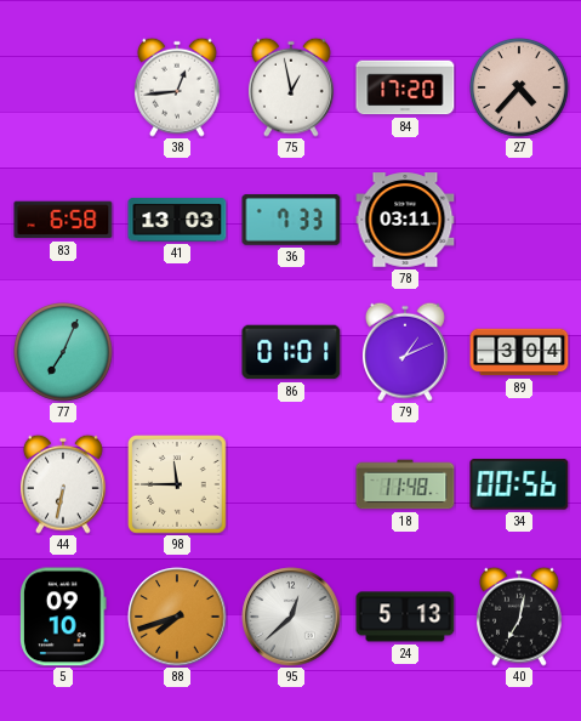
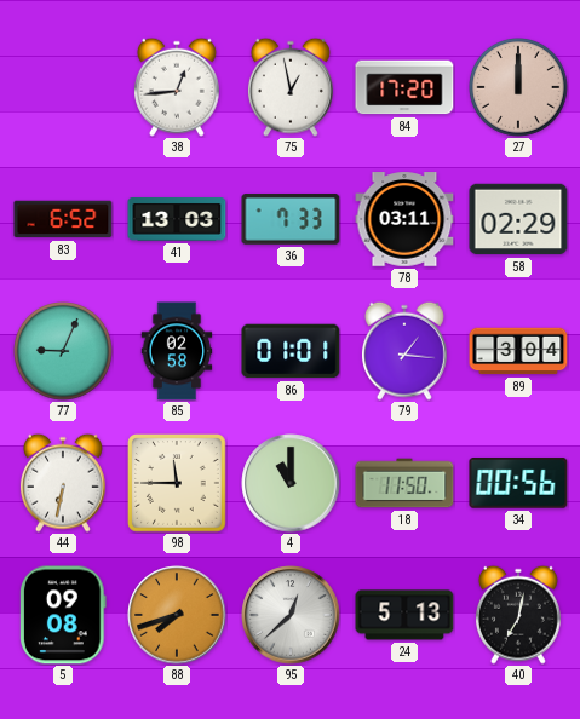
27: 4:37 -> 12:00
83: 6:58 -> 6:52
58: none -> 02:29
77: 7:04 -> 9:04
85: none -> 02:58
79: 1:11 -> 1:16
4: none -> 11:00
18: 11:48 -> 11:50
5: 09:10 -> 09:08
